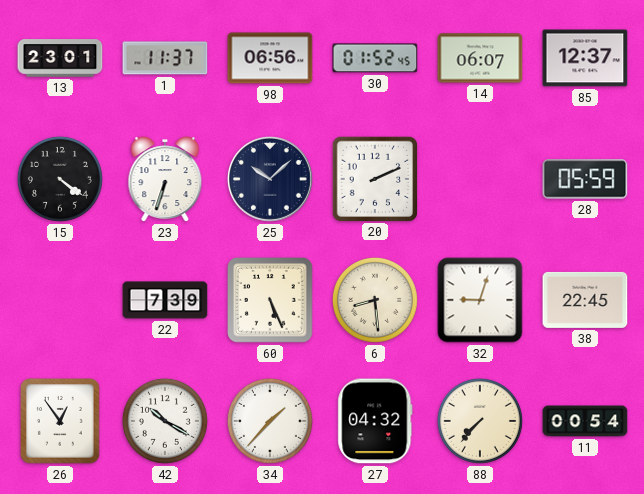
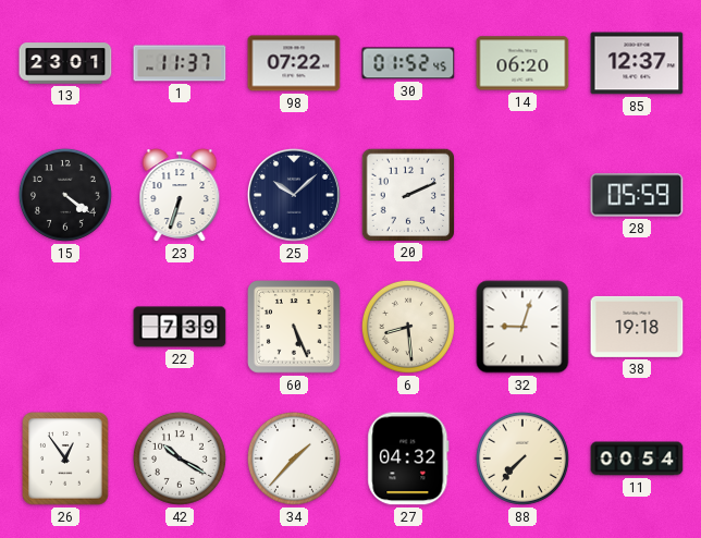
98: 06:56 -> 07:22
14: 06:07 -> 06:20
38: 22:45 -> 19:18
